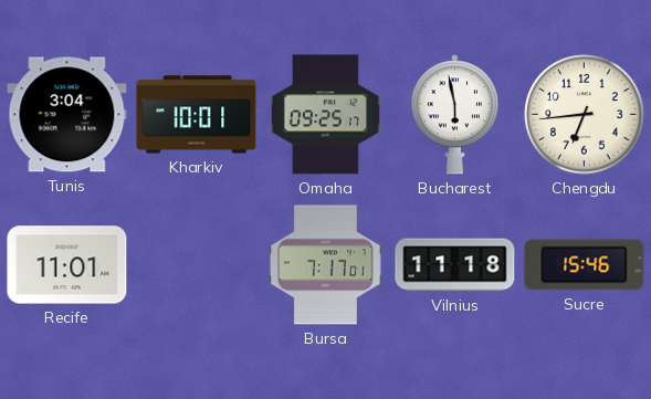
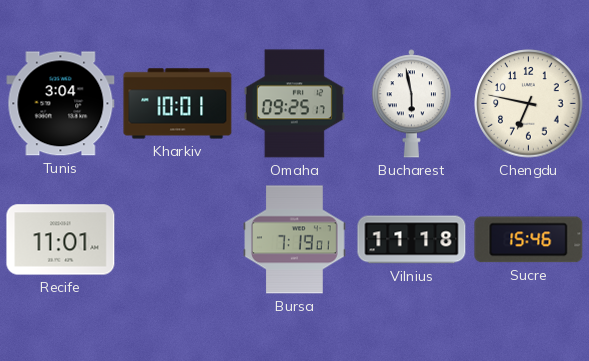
Chengdu: 6:44 -> 6:47
Bursa: 7:17 -> 7:19
